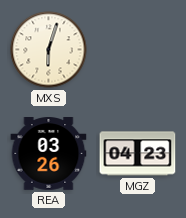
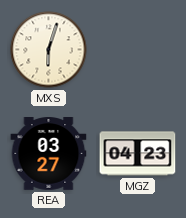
REA: 03:26 -> 03:27
